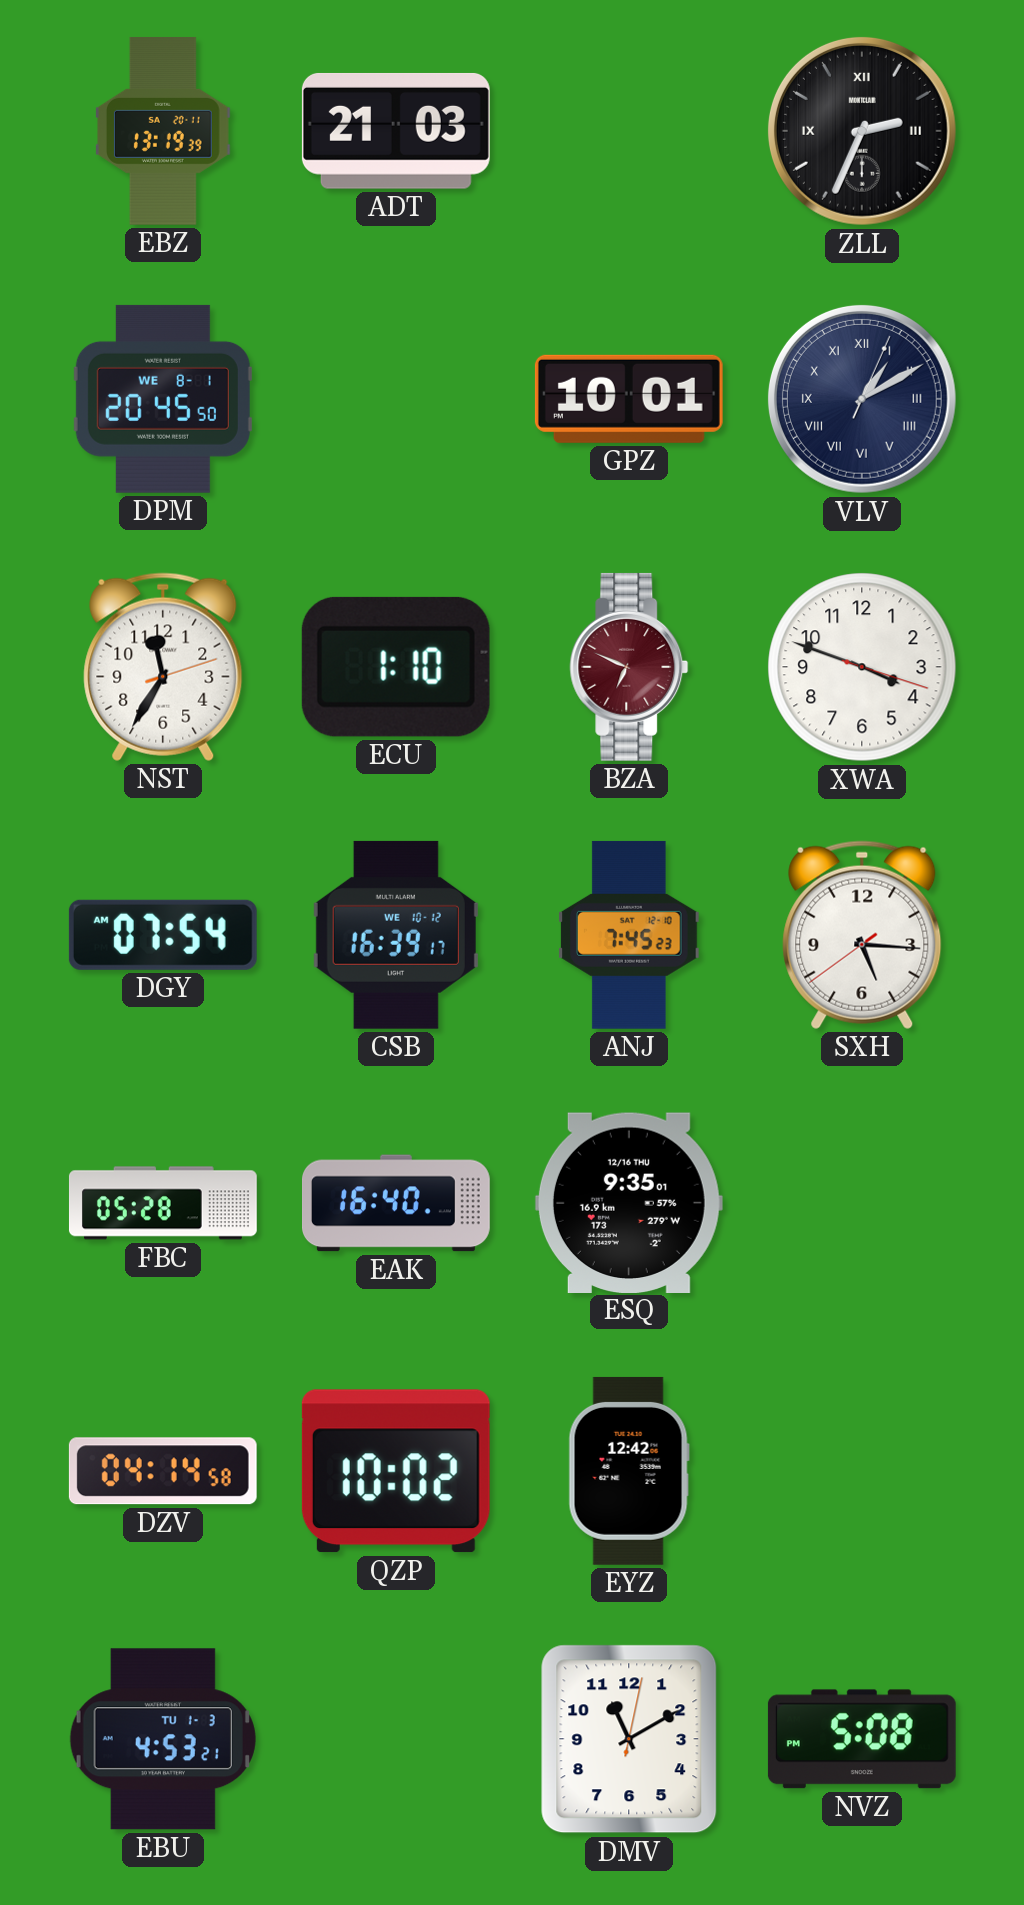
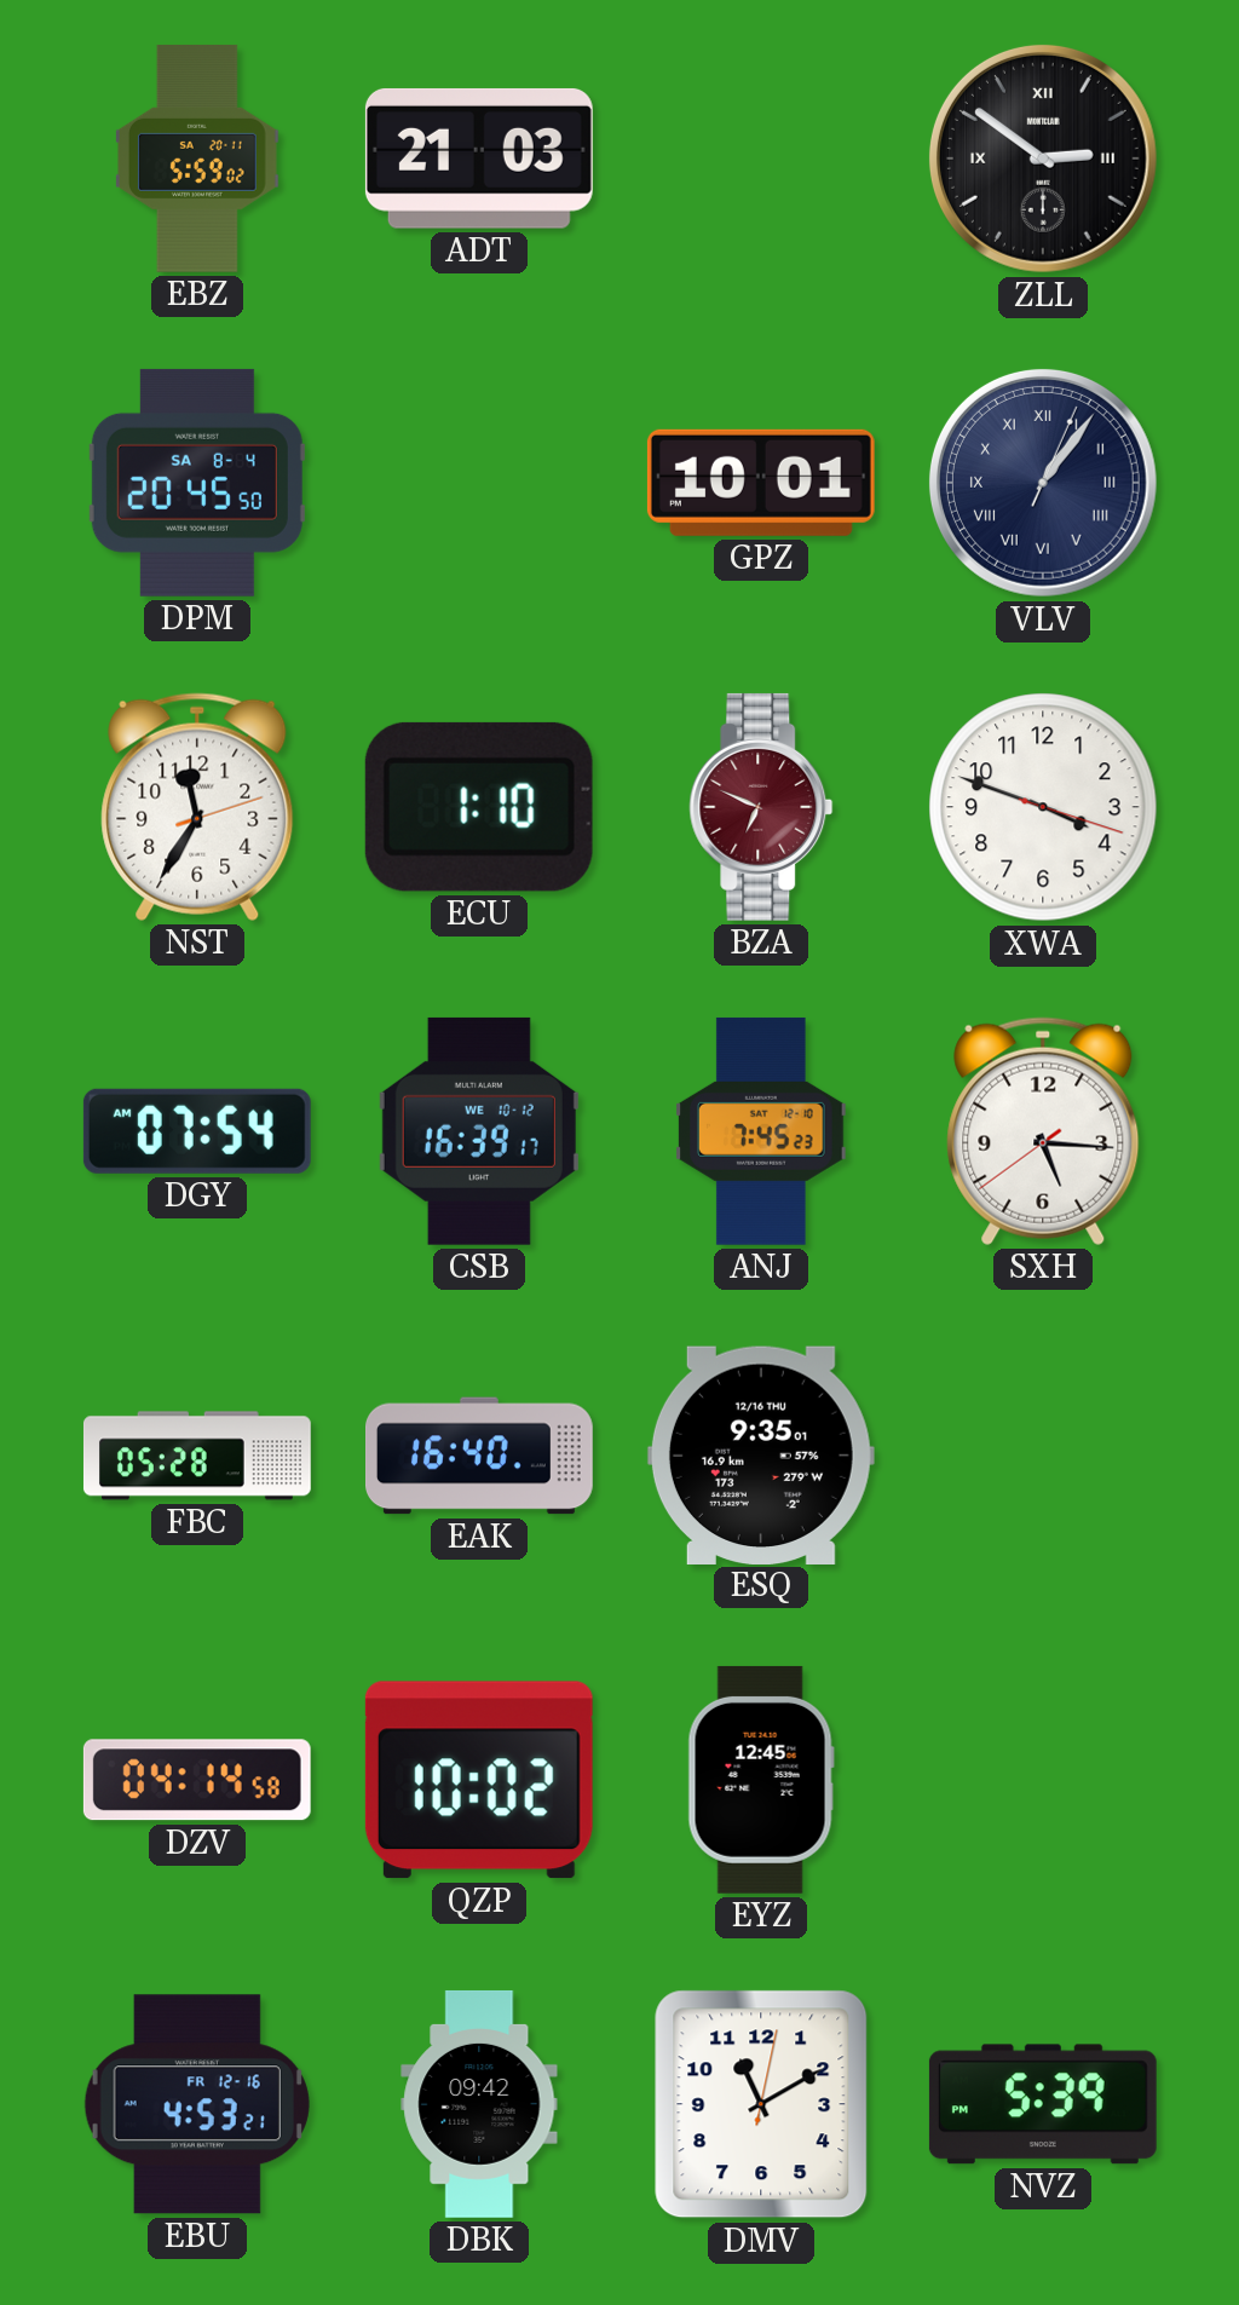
EBZ: 13:19 -> 5:59
ZLL: 2:34 -> 2:51
DPM date: WE 8-1 -> SA 8-4
VLV: 1:10 -> 1:06
EYZ: 12:42 -> 12:45
EBU date: TU 1-3 -> FR 12-16
DBK: none -> 09:42
NVZ: 5:08 -> 5:39
